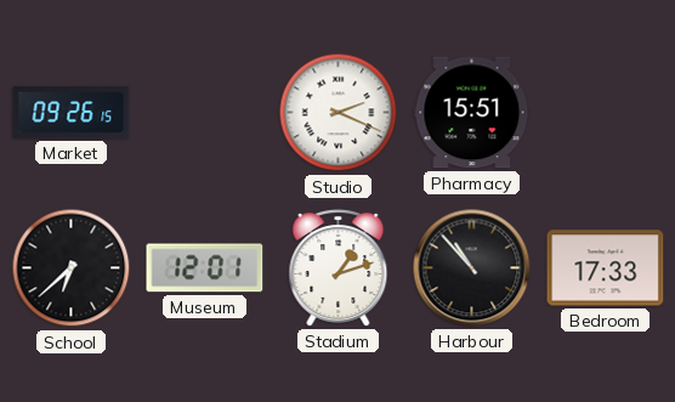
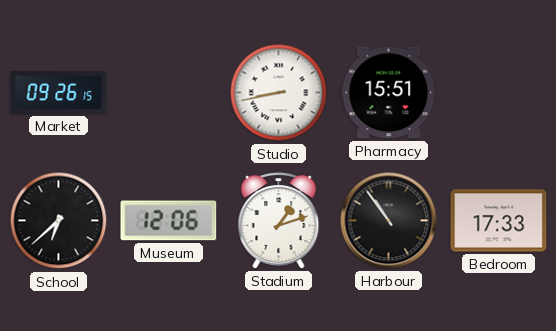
Studio: 2:19 -> 8:43
Museum: 12:01 -> 12:06
Harbour: 10:53 -> 10:54
